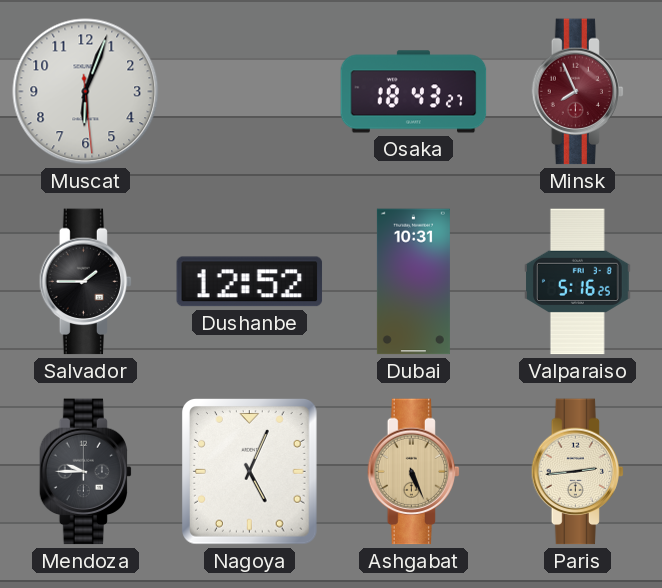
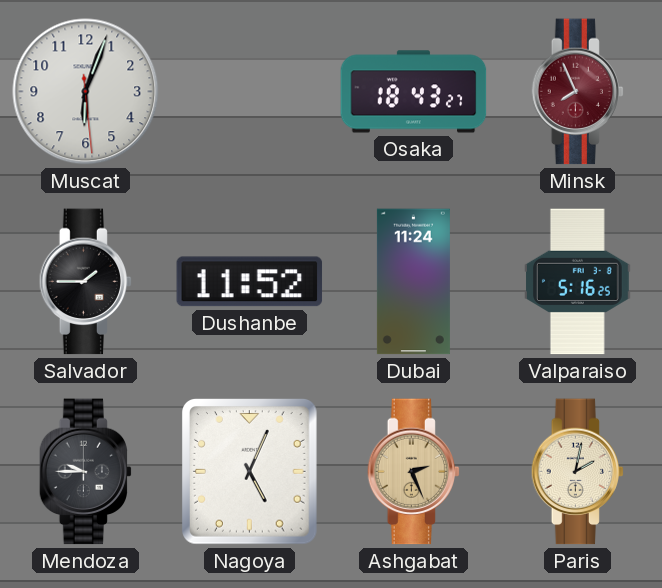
Dushanbe: 12:52 -> 11:52
Dubai: 10:31 -> 11:24
Ashgabat: 5:26 -> 2:26
Paris: 2:44 -> 2:02
